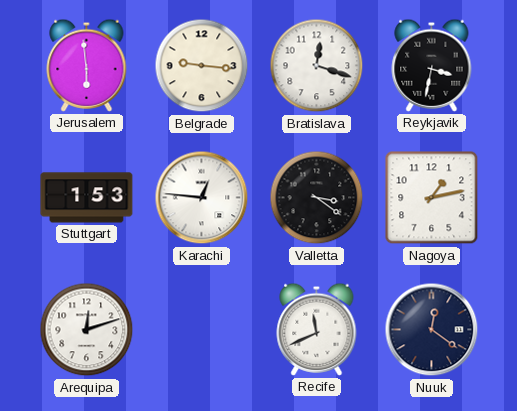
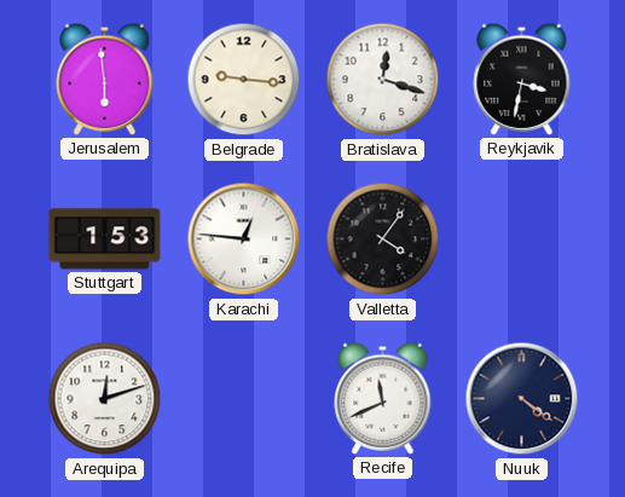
Valletta: 3:21 -> 4:06
Nagoya: 1:13 -> none
Nuuk: 12:21 -> 4:21
